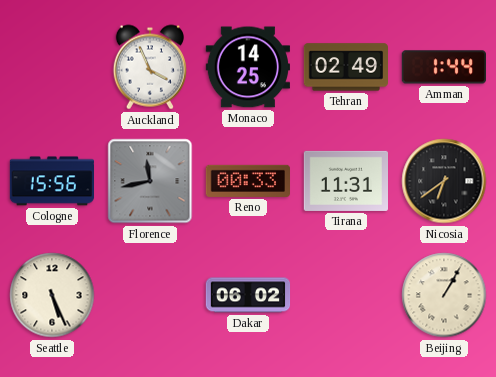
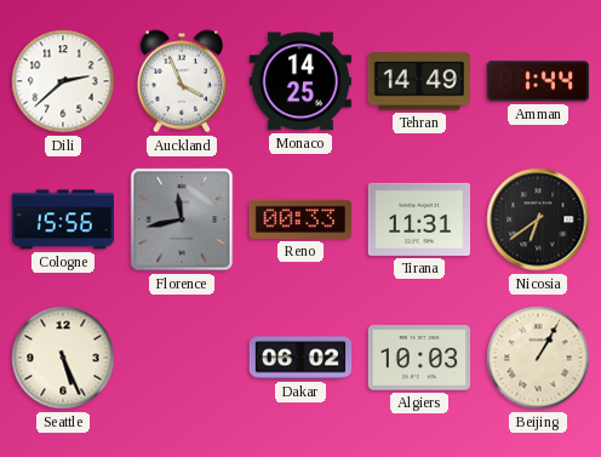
Dili: none -> 2:38
Tehran: 02:49 -> 14:49
Algiers: none -> 10:03
